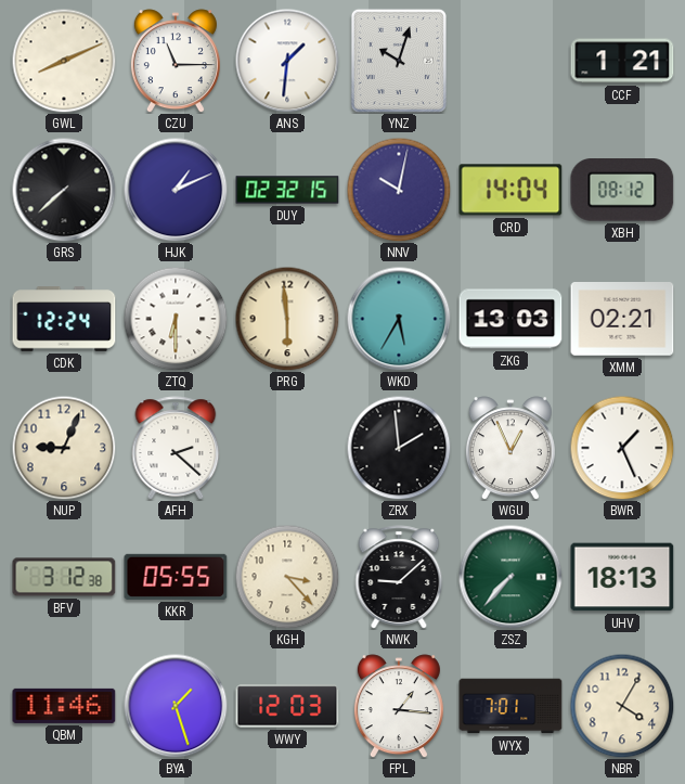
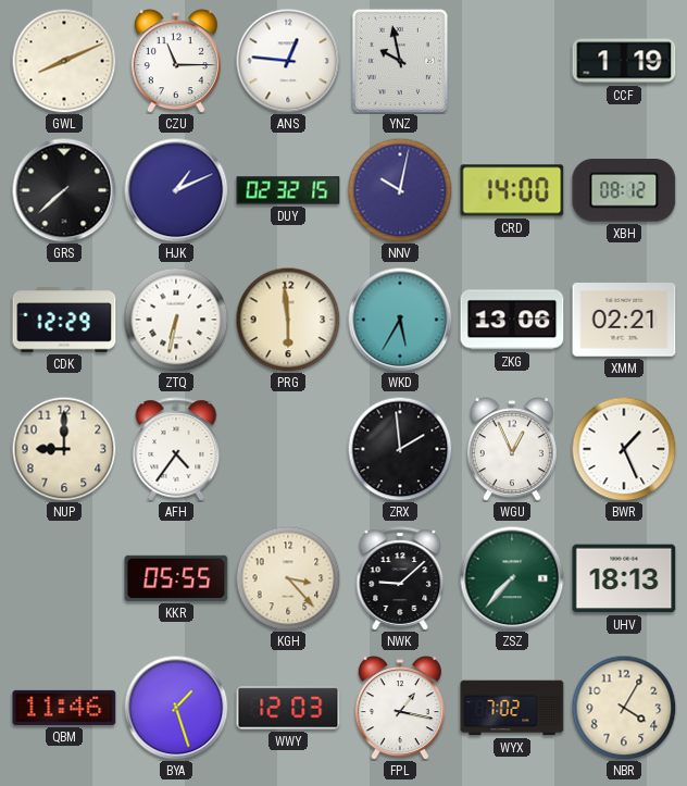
ANS: 1:31 -> 12:46
YNZ: 10:03 -> 9:58
CCF: 1:21 -> 1:19
CRD: 14:04 -> 14:00
CDK: 12:24 -> 12:29
ZTQ: 6:30 -> 6:32
ZKG: 13:03 -> 13:06
NUP: 9:04 -> 9:00
AFH: 2:22 -> 4:36
BFV: 3:12 -> none
FPL: 1:16 -> 1:17
WYX: 7:01 -> 7:02
